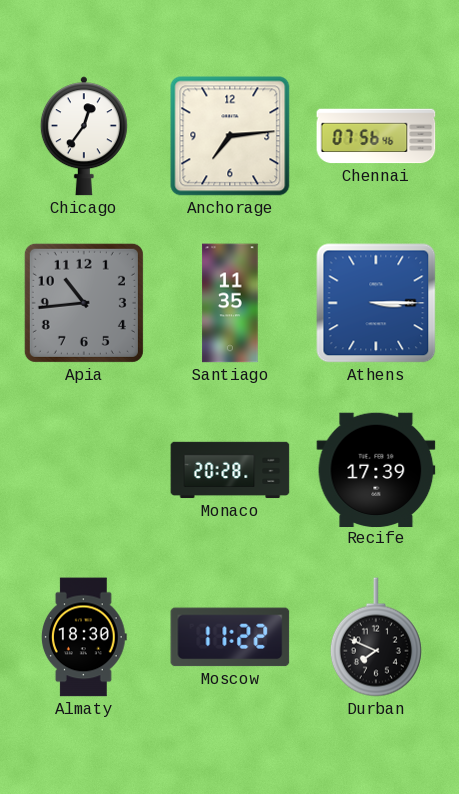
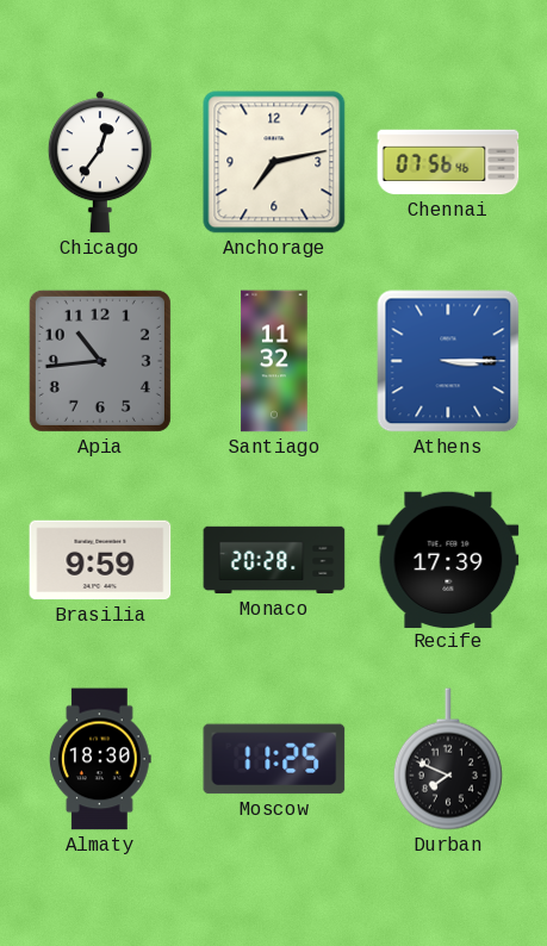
Anchorage: 7:14 -> 7:13
Santiago: 11:35 -> 11:32
Brasilia: none -> 9:59
Moscow: 11:22 -> 11:25
